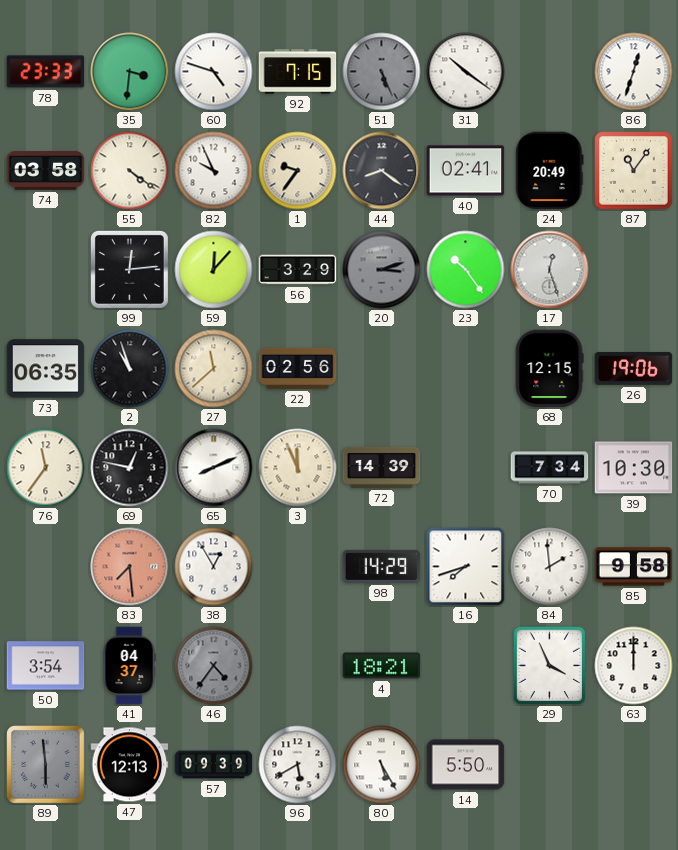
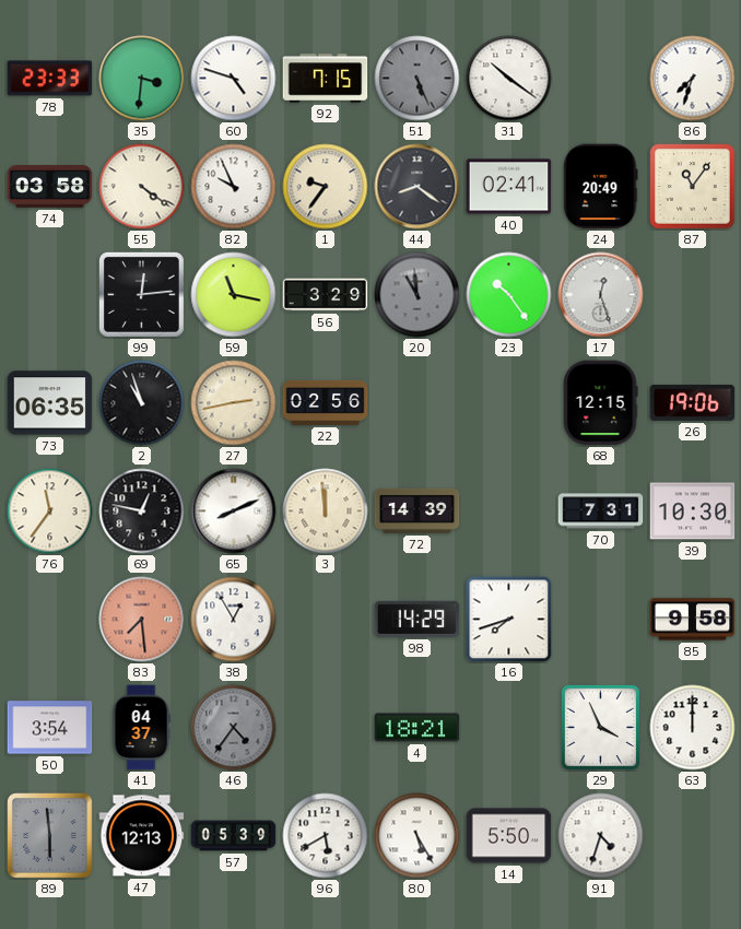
86: 12:33 -> 7:33
59: 12:07 -> 11:17
20: 3:12 -> 10:59
27: 11:38 -> 2:43
3: 11:56 -> 11:59
70: 7:34 -> 7:31
84: 1:59 -> none
57: 09:39 -> 05:39
91: none -> 4:33
